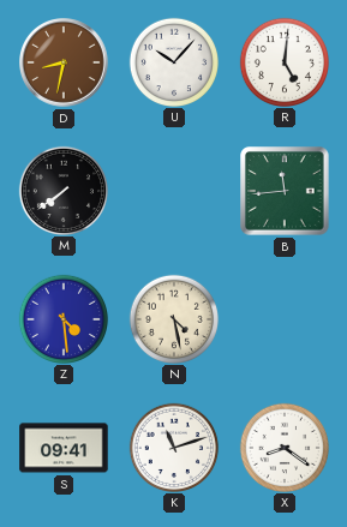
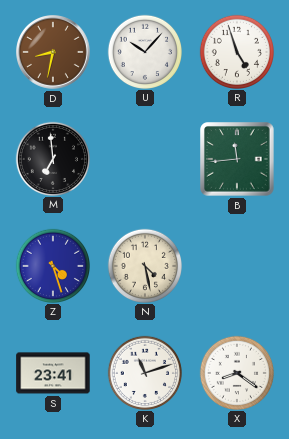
R: 5:01 -> 4:57
M: 7:39 -> 6:59
Z: 4:29 -> 4:27
S: 09:41 -> 23:41
